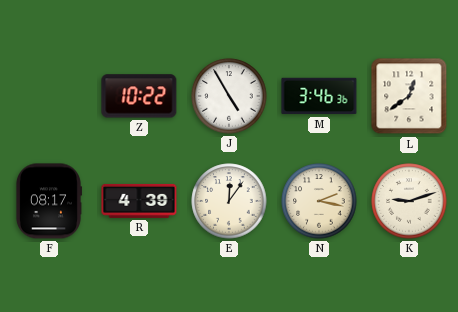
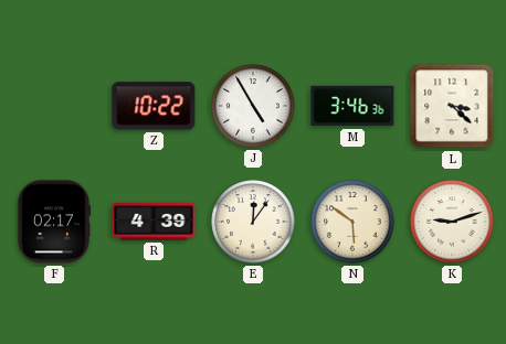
L: 12:39 -> 3:22
F: 08:17 -> 02:17
N: 2:17 -> 5:51
